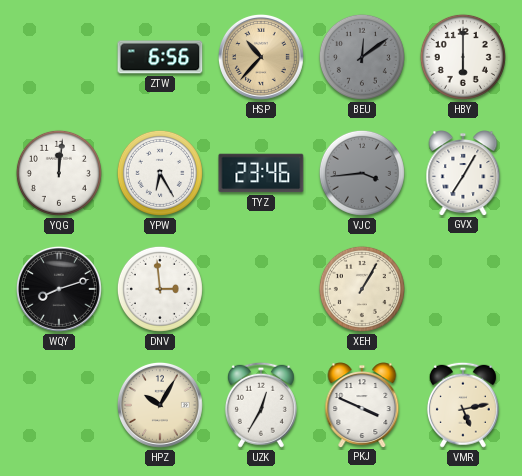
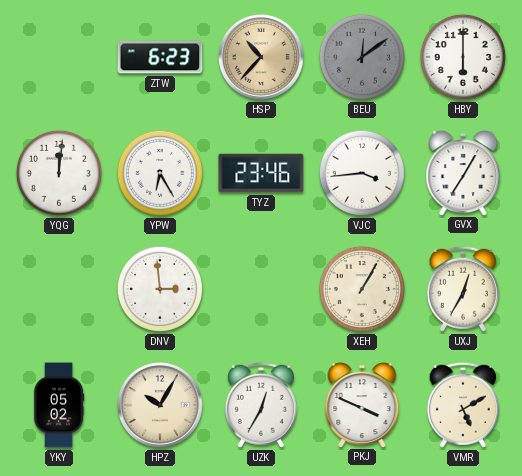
ZTW: 6:56 -> 6:23
VJC dial: grey -> white
WQY: 8:12 -> none
UXJ: none -> 12:35
YKY: none -> 05:02
VMR: 5:13 -> 5:10
